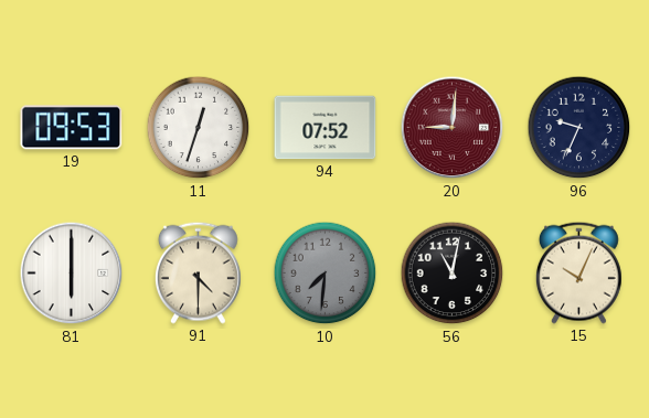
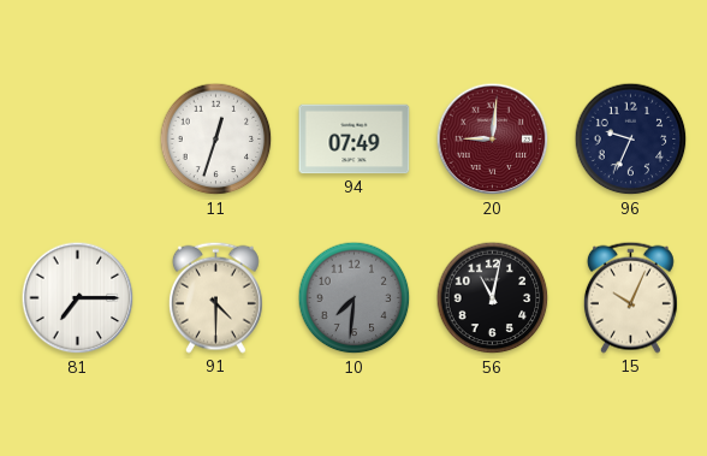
19: 09:53 -> none
94: 07:52 -> 07:49
81: 6:00 -> 7:15
